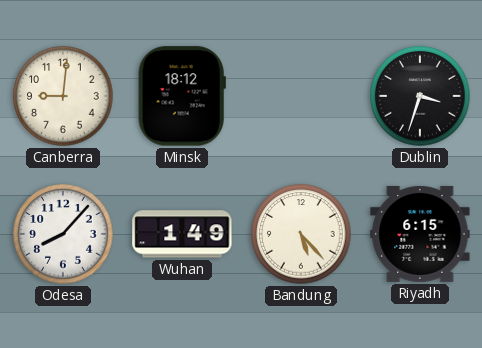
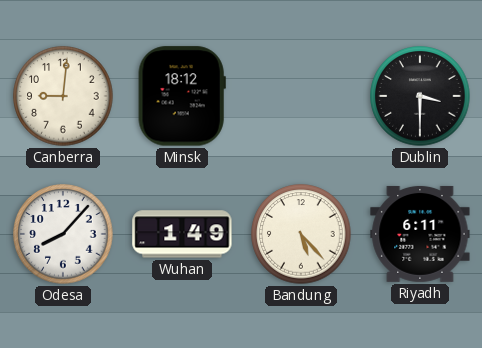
Dublin: 3:33 -> 3:30
Riyadh: 6:15 -> 6:11
